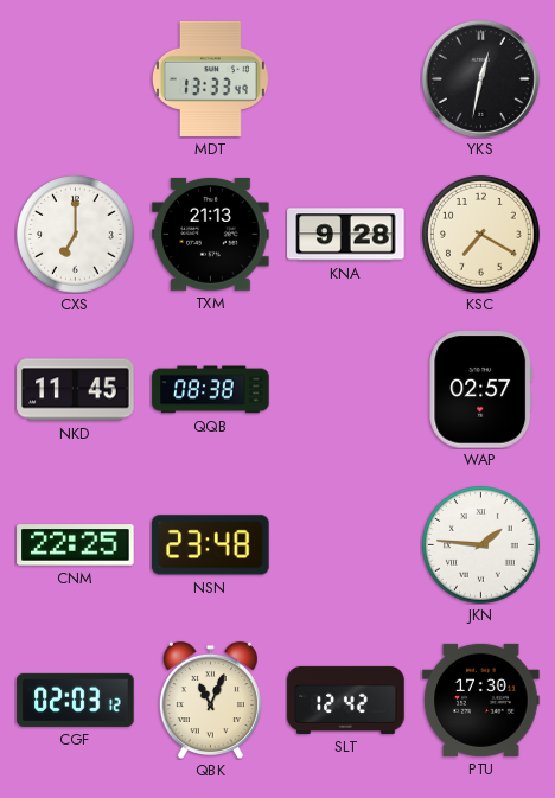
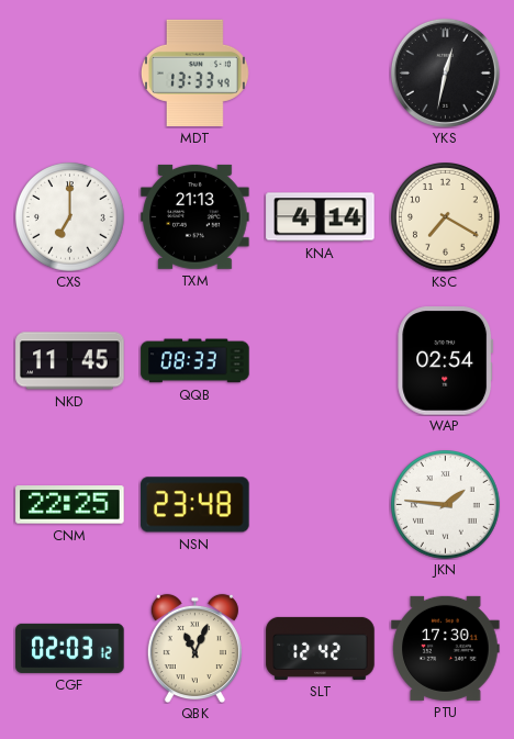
KNA: 9:28 -> 4:14
QQB: 08:38 -> 08:33
WAP: 02:57 -> 02:54
